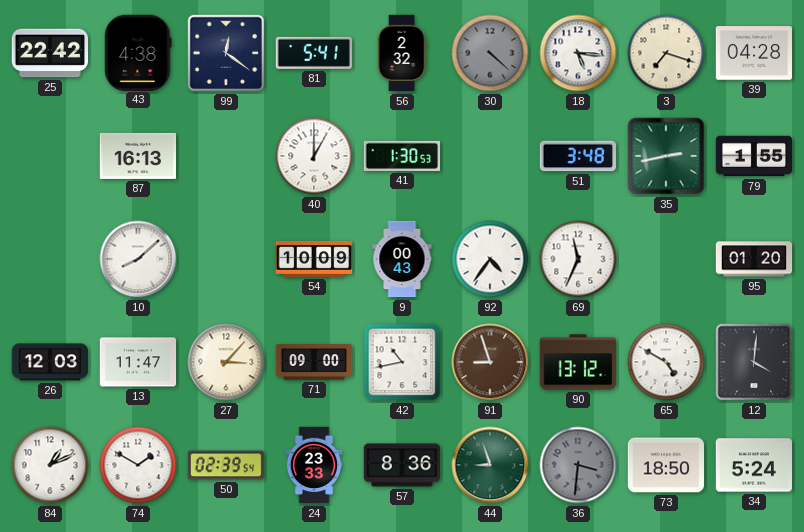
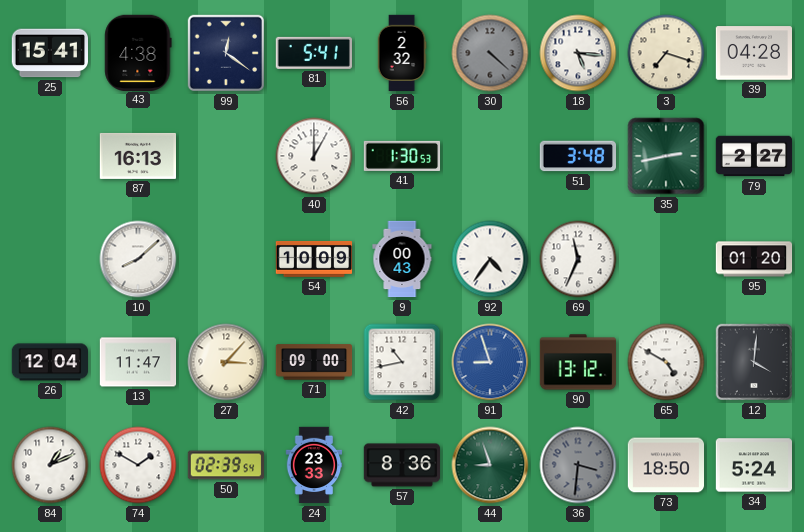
25: 22:42 -> 15:41
79: 1:55 -> 2:27
26: 12:03 -> 12:04
91 dial: brown -> blue
